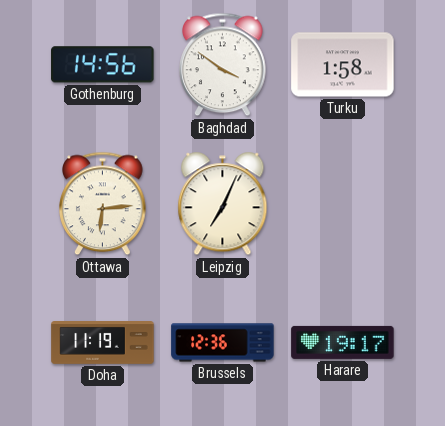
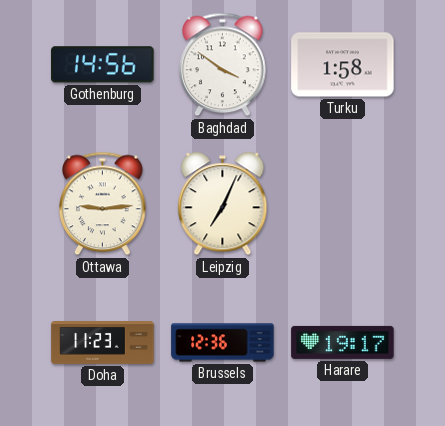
Ottawa: 6:14 -> 9:14
Doha: 11:19 -> 11:23
